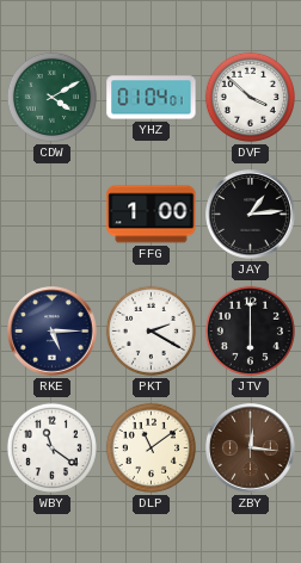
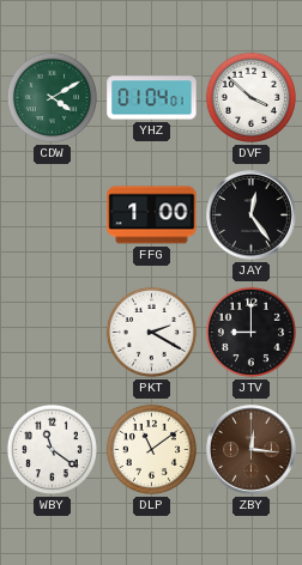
JAY: 1:14 -> 12:24
RKE: 5:15 -> none
JTV: 6:00 -> 9:00
